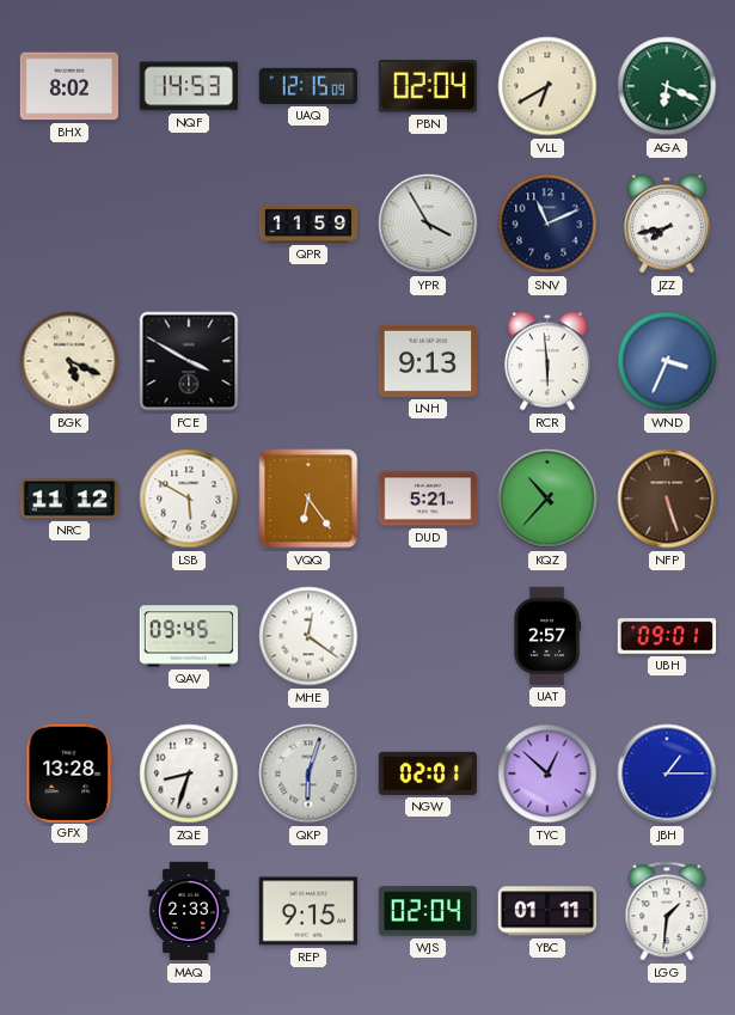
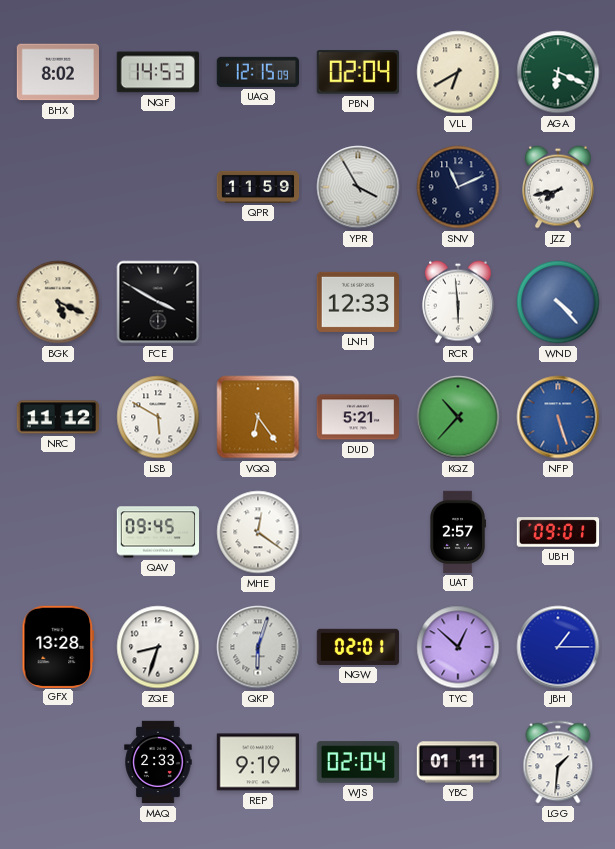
LNH: 9:13 -> 12:33
WND: 3:34 -> 4:23
NFP dial: brown -> blue
REP: 9:15 -> 9:19
